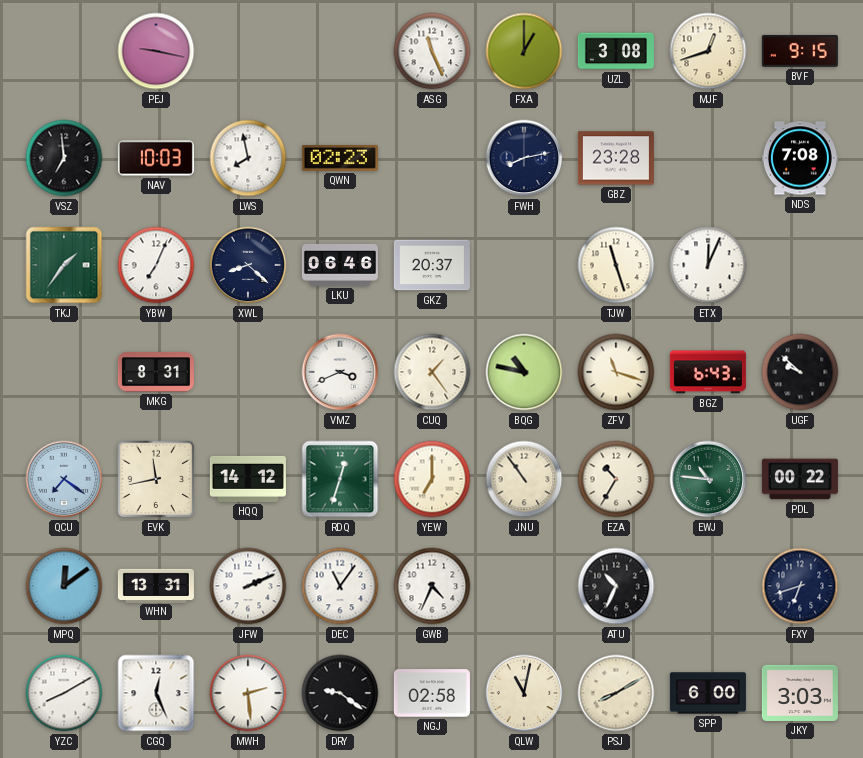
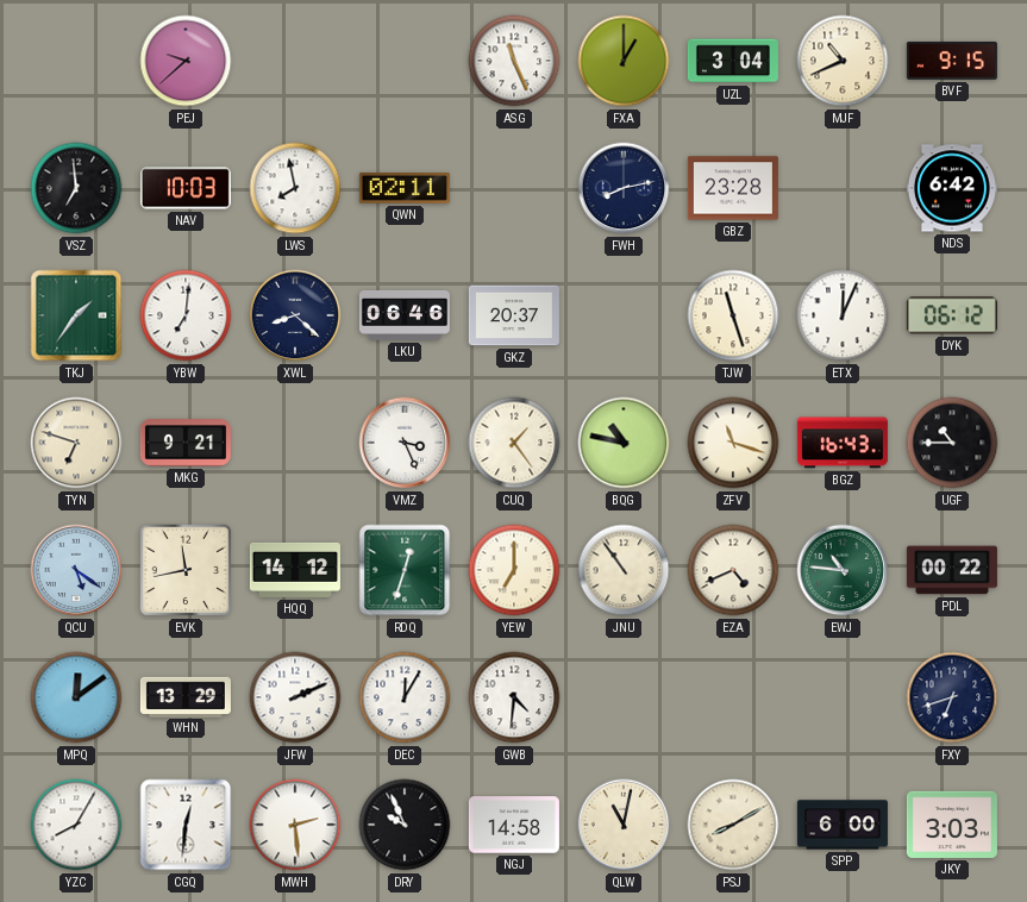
PEJ: 9:17 -> 9:38
UZL: 3:08 -> 3:04
MJF: 12:42 -> 10:41
QWN: 02:23 -> 02:11
NDS: 7:08 -> 6:42
YBW: 7:04 -> 7:01
DYK: none -> 06:12
TYN: none -> 6:48
MKG: 8:31 -> 9:21
VMZ: 3:41 -> 3:26
BGZ: 6:43 -> 16:43
UGF: 9:52 -> 10:45
QCU: 7:21 -> 5:21
EZA: 10:35 -> 4:41
WHN: 13:31 -> 13:29
DEC: 11:06 -> 12:05
GWB: 4:34 -> 4:31
ATU: 10:34 -> none
YZC: 8:10 -> 8:05
CGQ: 12:26 -> 12:31
DRY: 9:21 -> 9:56
NGJ: 02:58 -> 14:58
